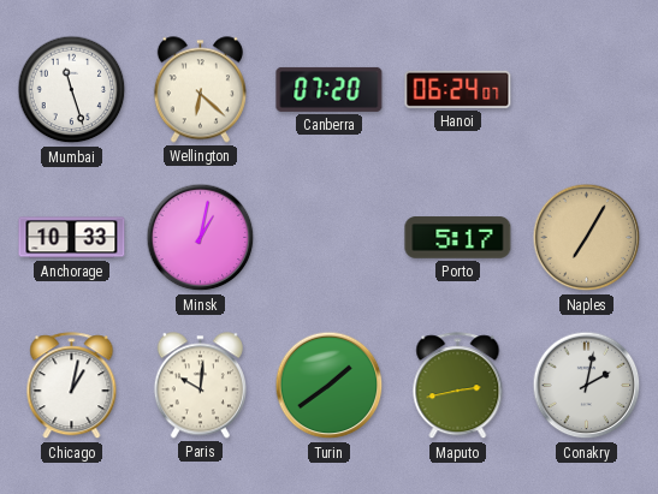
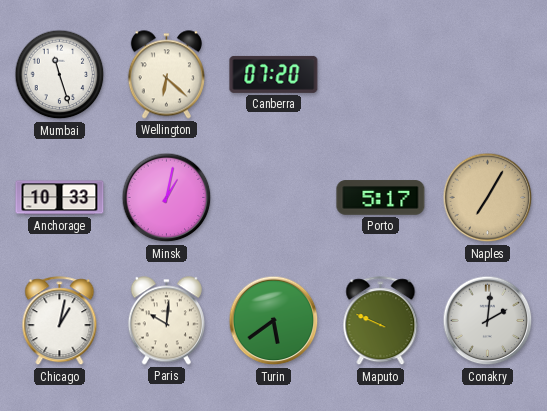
Hanoi: 06:24 -> none
Turin: 1:39 -> 5:39
Maputo: 2:43 -> 9:49
Conakry: 2:02 -> 2:01
